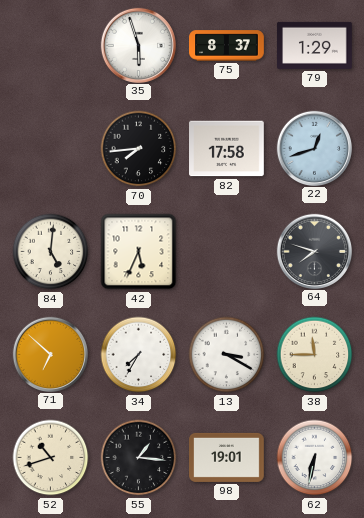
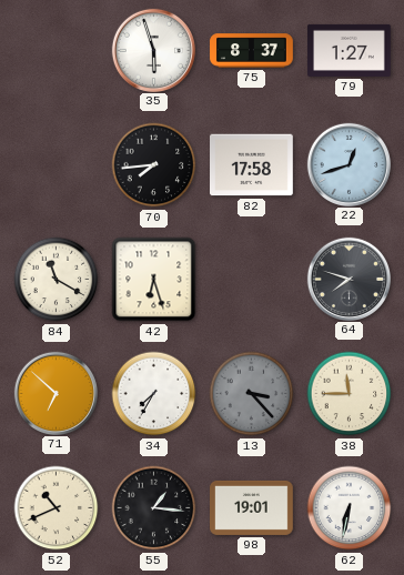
79: 1:29 -> 1:27
84: 5:01 -> 11:20
42: 5:34 -> 6:27
13: 3:20 -> 3:23
13 dial: white -> grey
52: 10:42 -> 10:41
